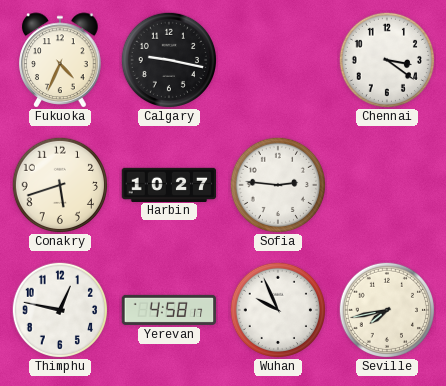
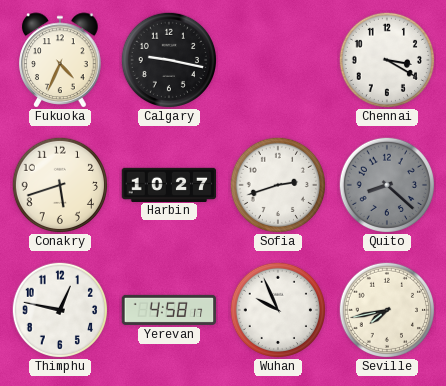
Chennai: 3:21 -> 3:20
Sofia: 2:46 -> 2:42
Quito: none -> 8:22
